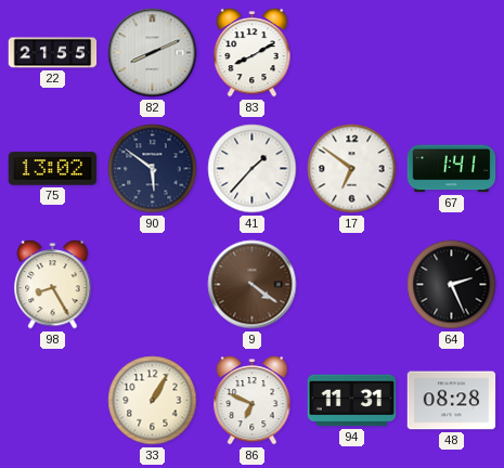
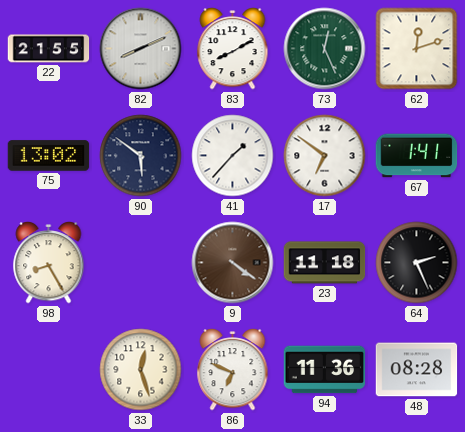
73: none -> 12:26
62: none -> 12:12
23: none -> 11:18
33: 1:05 -> 12:27
94: 11:31 -> 11:36
